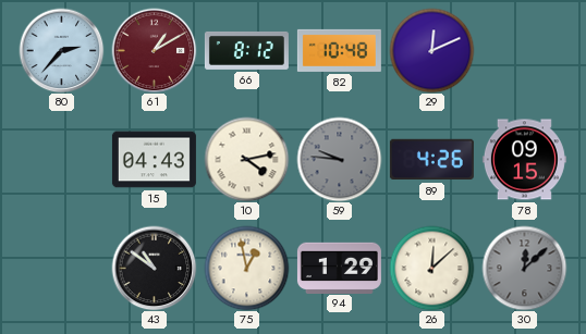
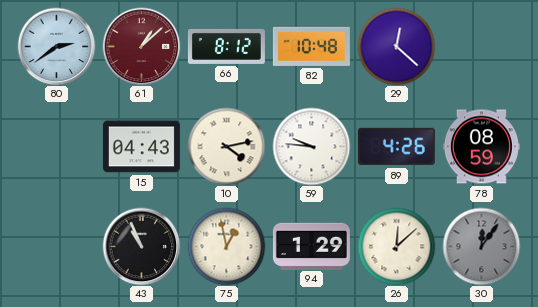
80: 2:37 -> 2:39
61: 1:10 -> 1:08
29: 12:11 -> 12:22
59 dial: grey -> white
78: 09:15 -> 08:59
43: 10:51 -> 10:56
30: 12:08 -> 12:06
